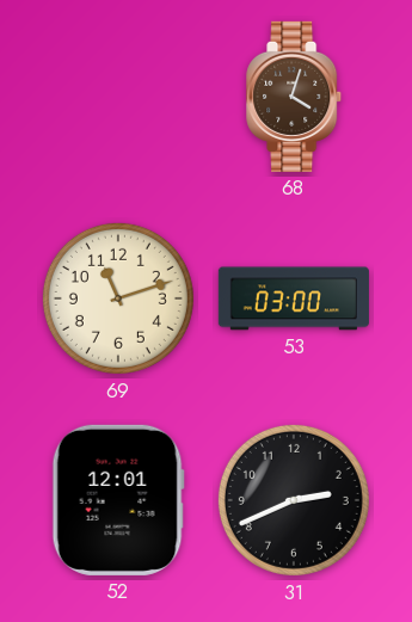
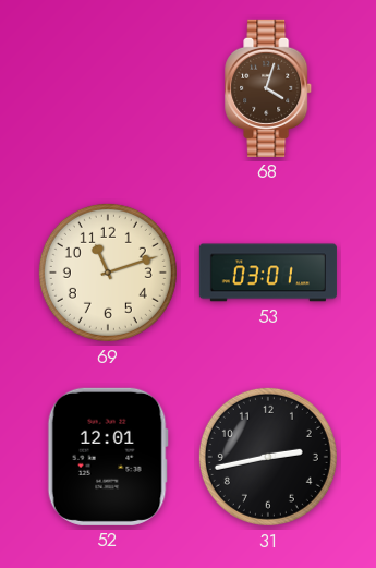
53: 03:00 -> 03:01
31: 2:41 -> 2:43
